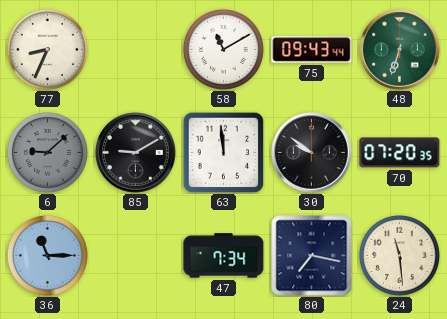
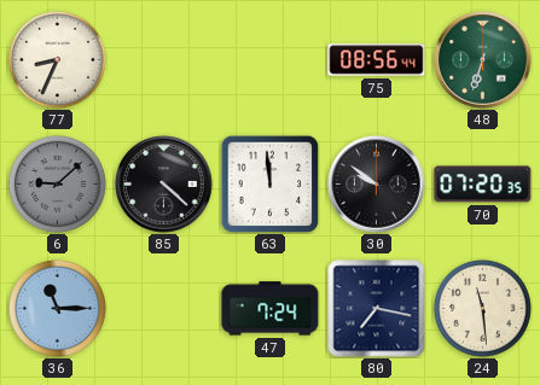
58: 11:10 -> none
75: 09:43 -> 08:56
85: 9:10 -> 4:22
47: 7:34 -> 7:24
